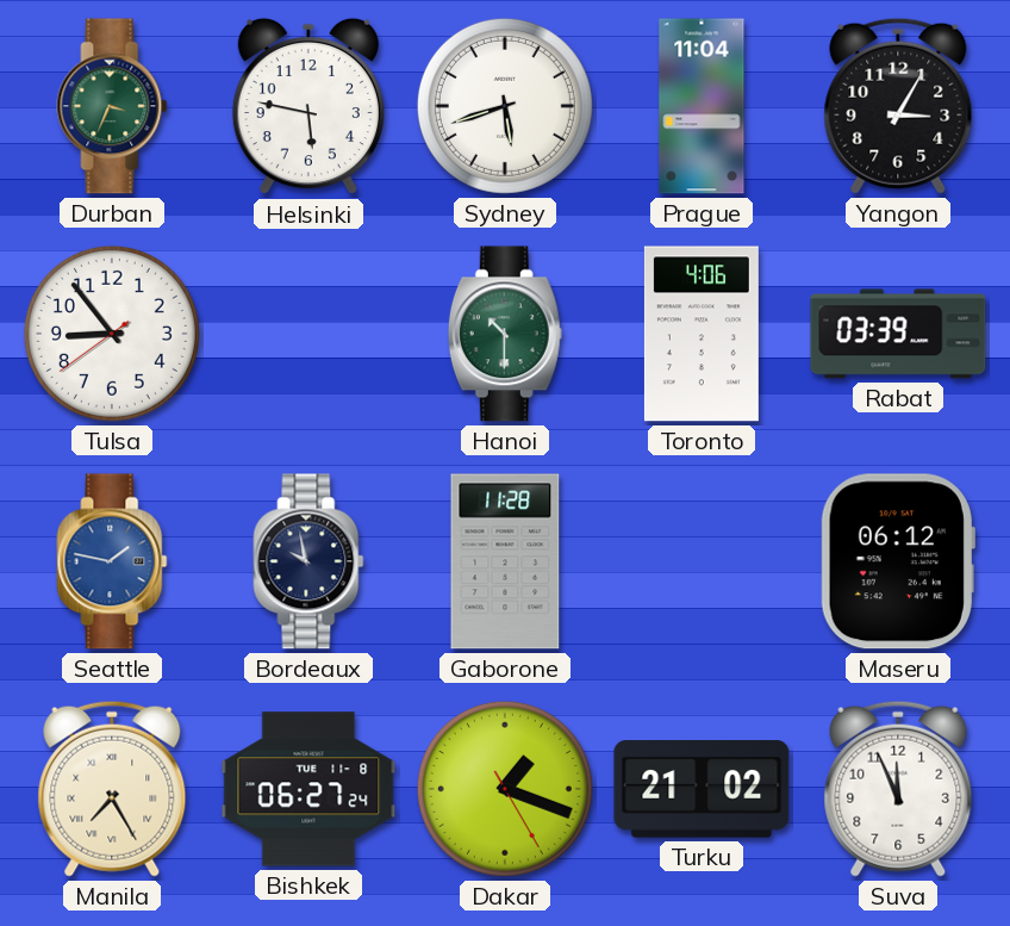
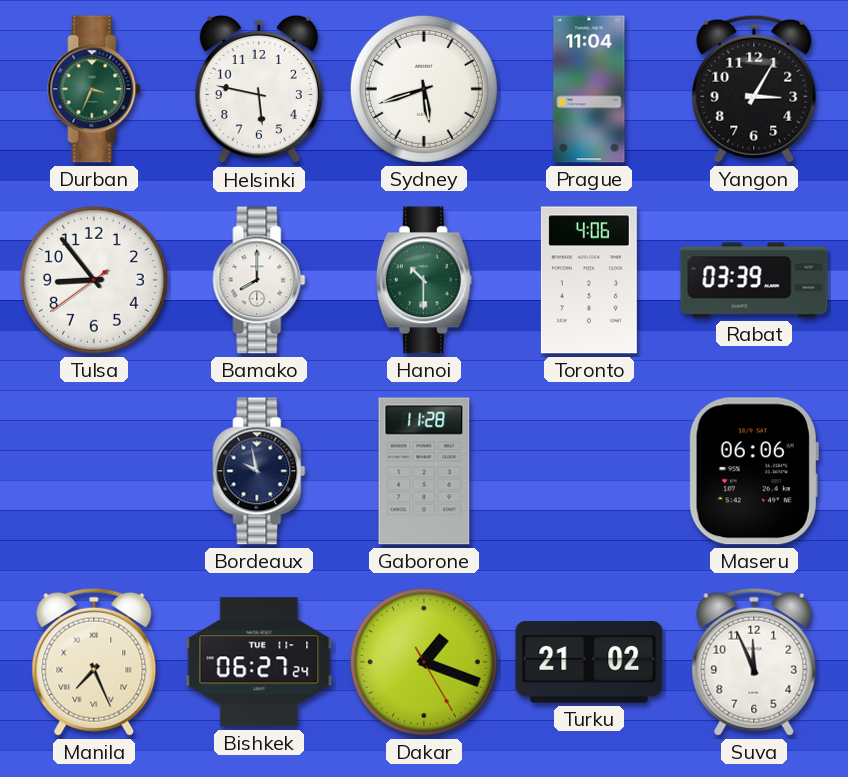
Bamako: none -> 8:00
Seattle: 1:47 -> none
Maseru: 06:12 -> 06:06
Manila: 7:25 -> 7:26
Bishkek date: TUE 11-8 -> TUE 11-1
